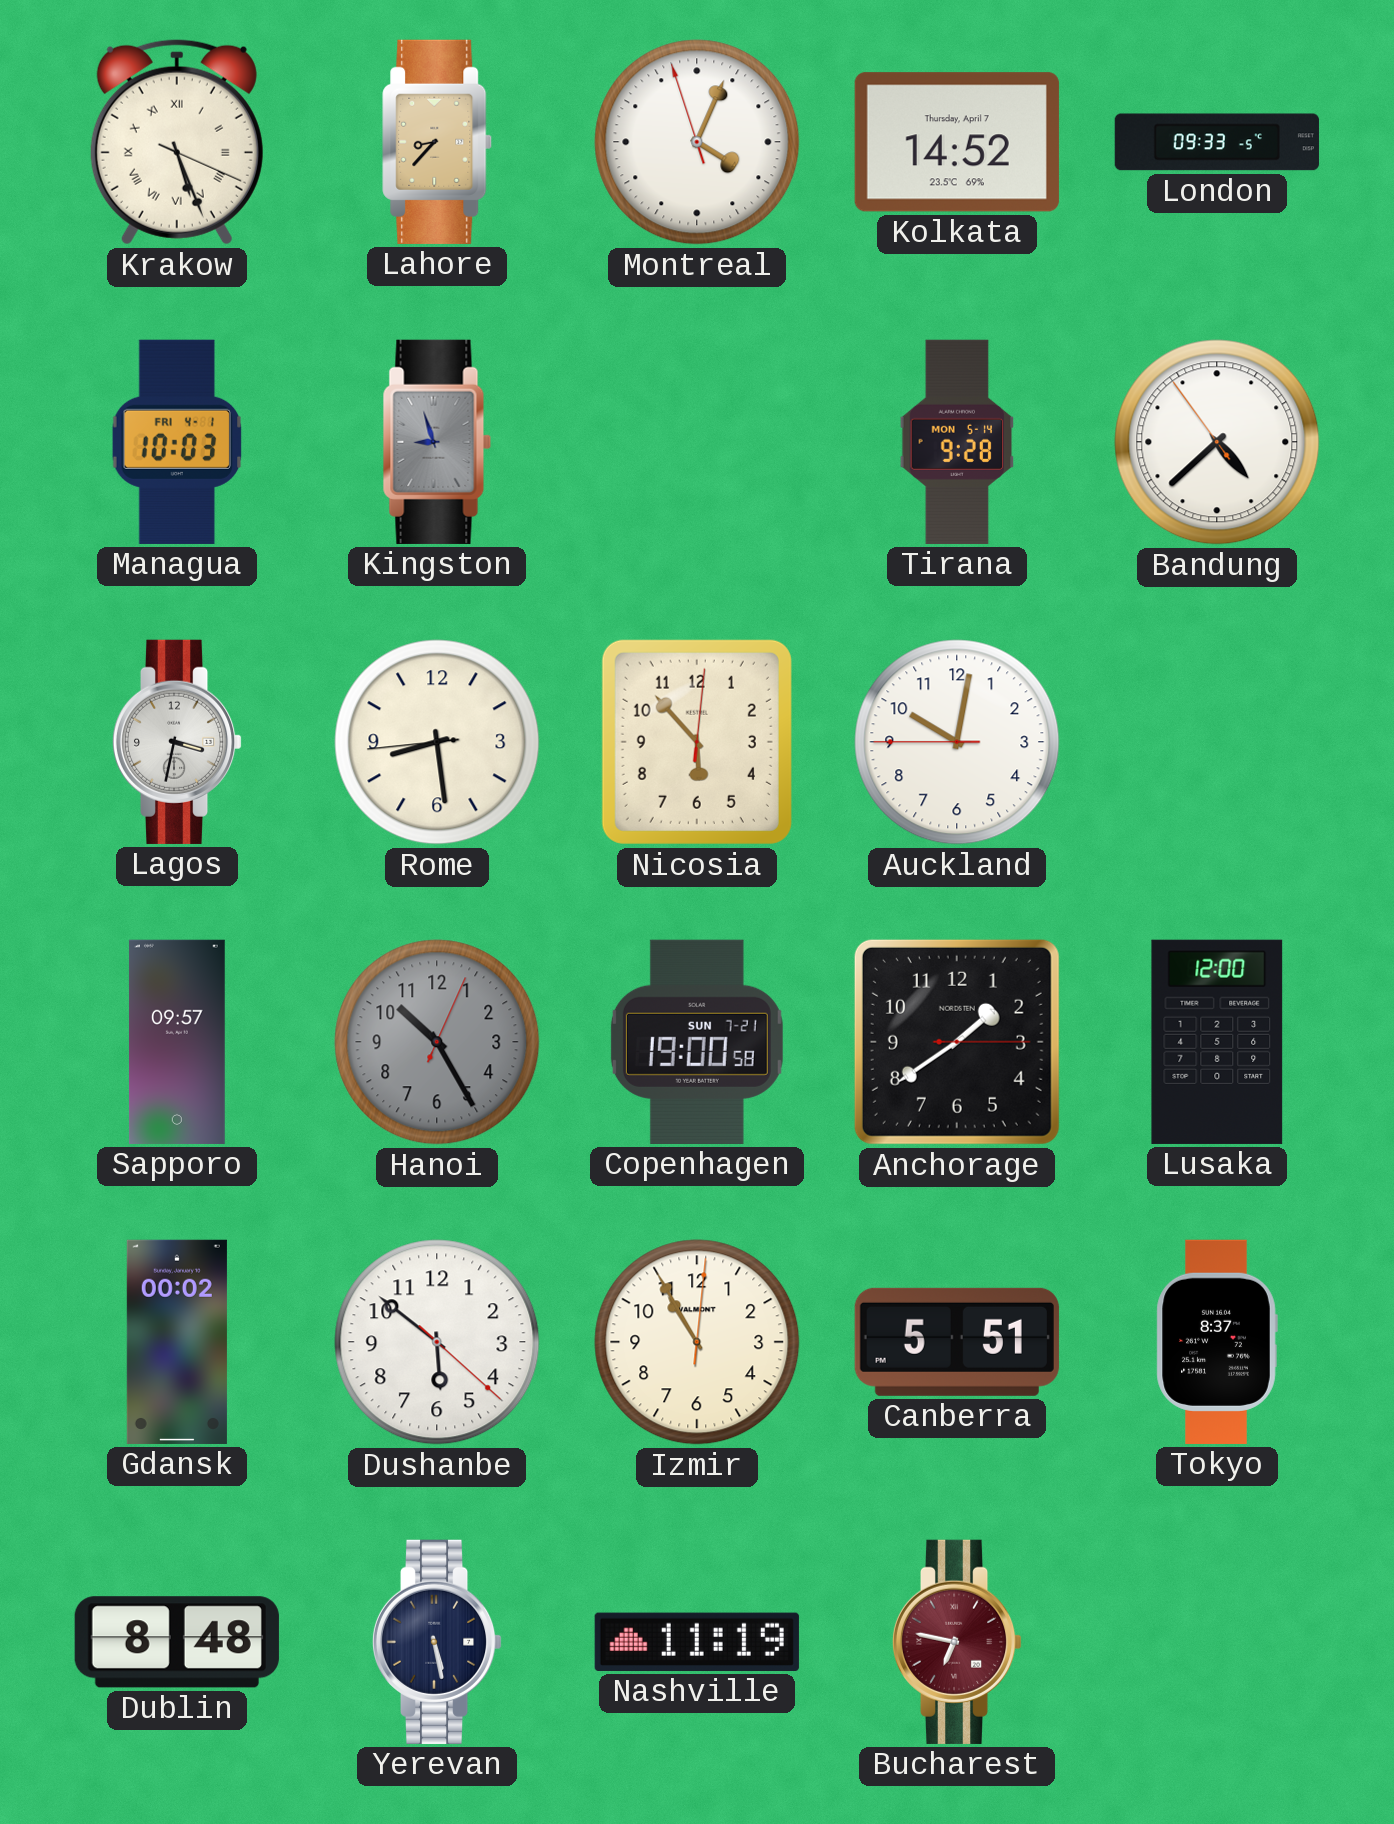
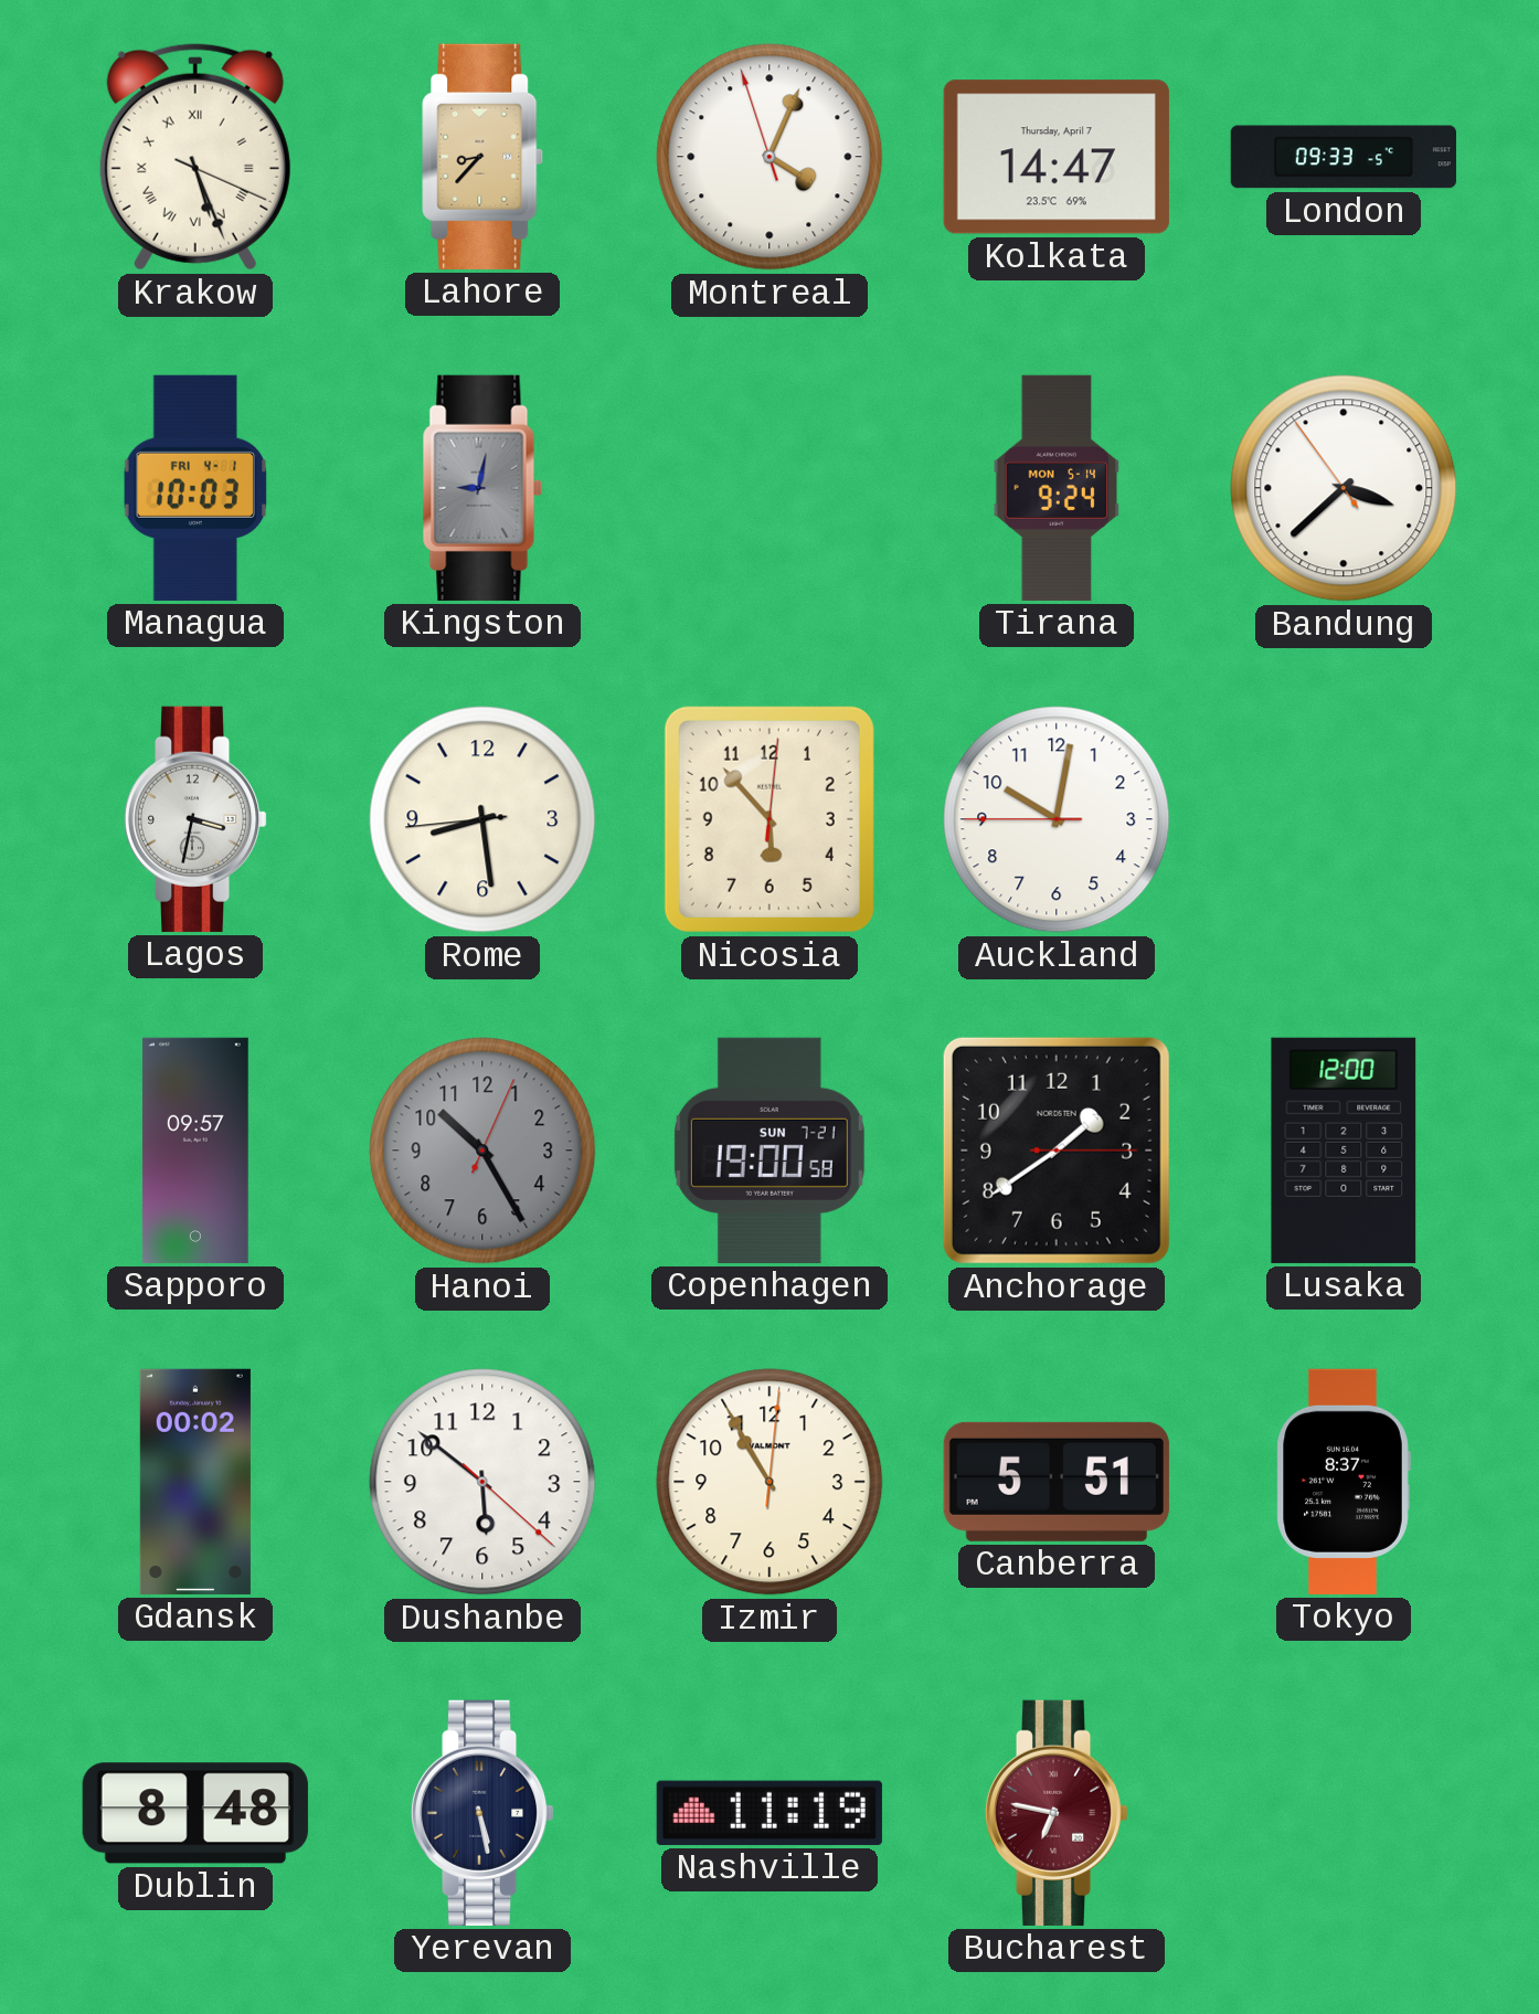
Kolkata: 14:52 -> 14:47
Kingston: 8:57 -> 9:02
Tirana: 9:28 -> 9:24
Bandung: 4:37 -> 3:37
